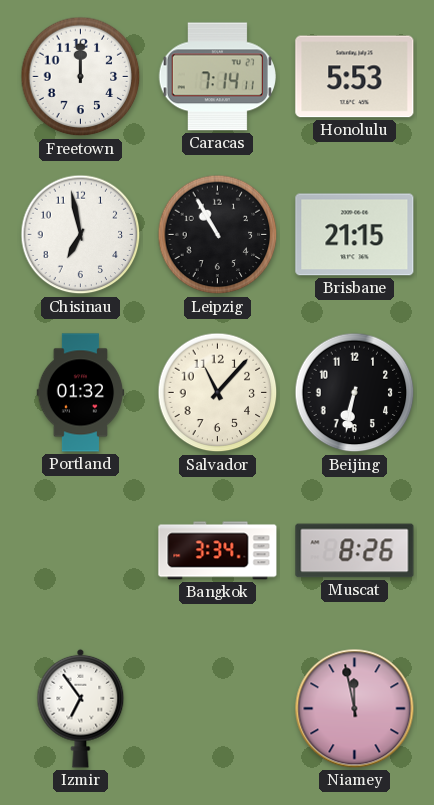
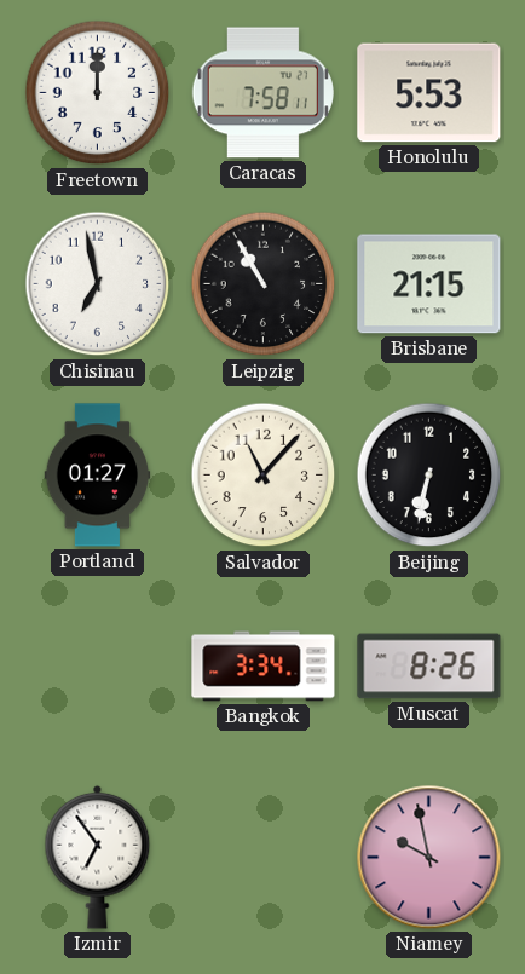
Caracas: 7:14 -> 7:58
Portland: 01:32 -> 01:27
Niamey: 11:58 -> 9:58
